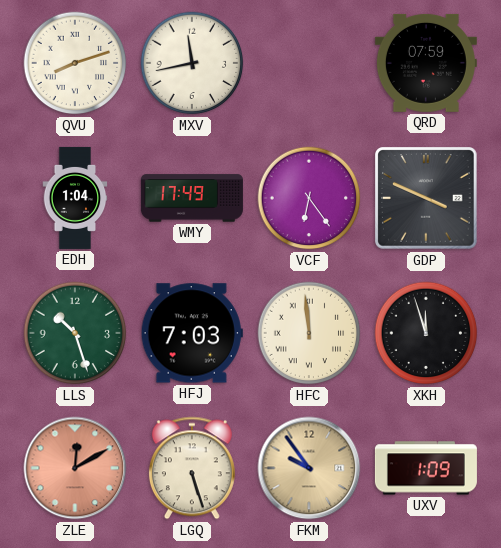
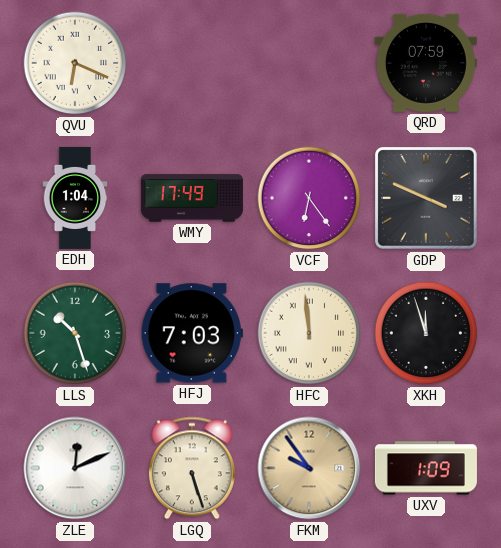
QVU: 8:12 -> 6:19
MXV: 11:43 -> none
ZLE: 12:10 -> 12:11
ZLE dial: salmon -> white
